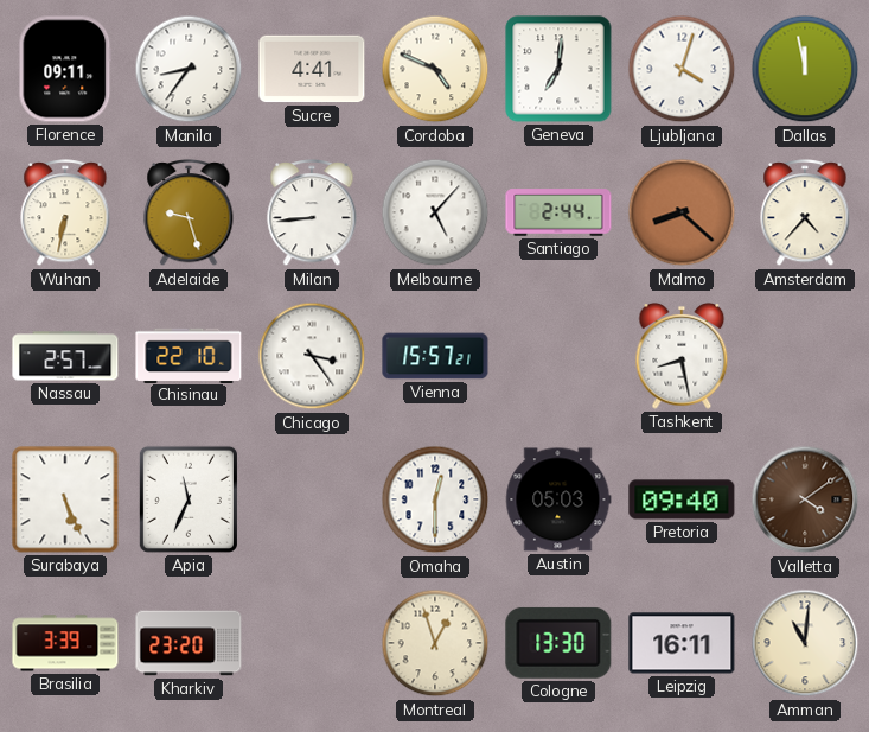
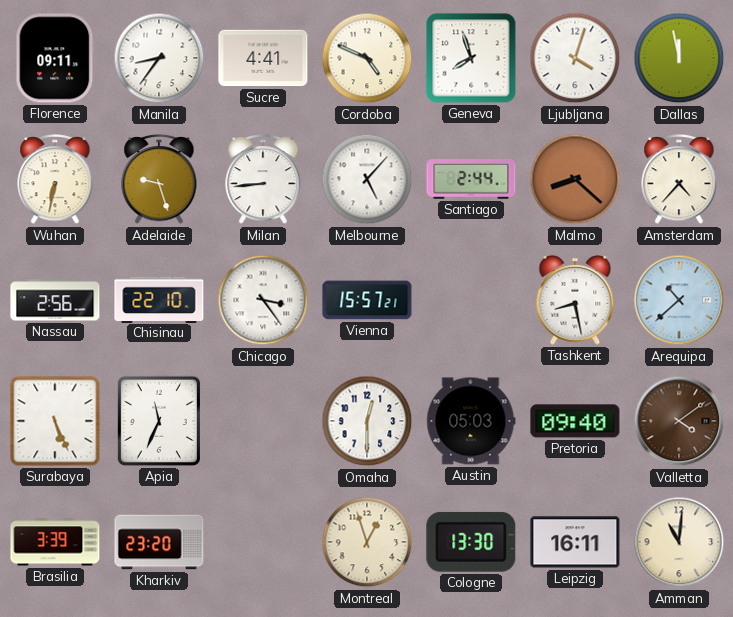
Geneva: 7:01 -> 7:57
Nassau: 2:57 -> 2:56
Arequipa: none -> 10:38
